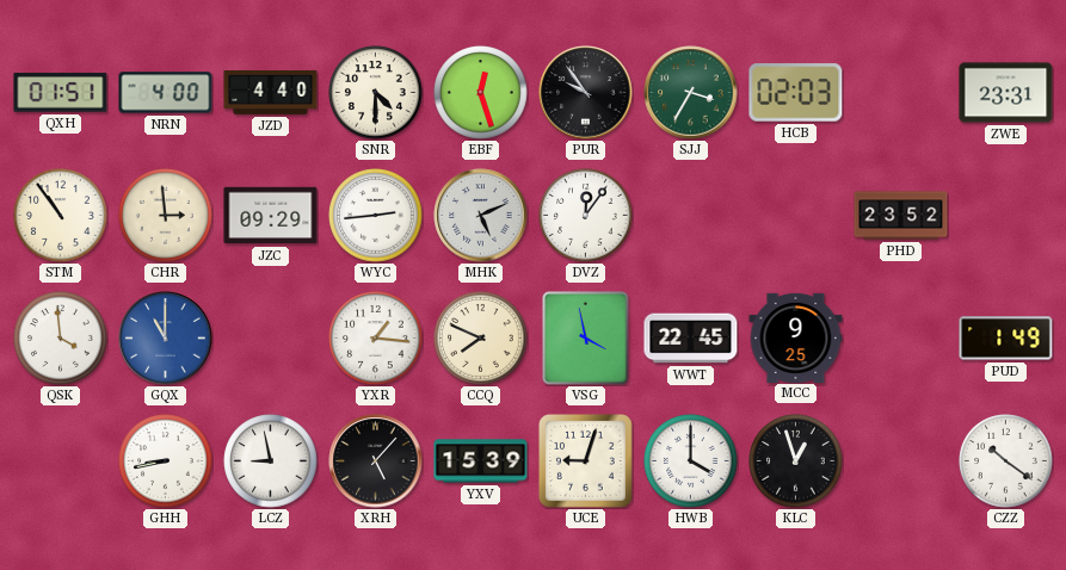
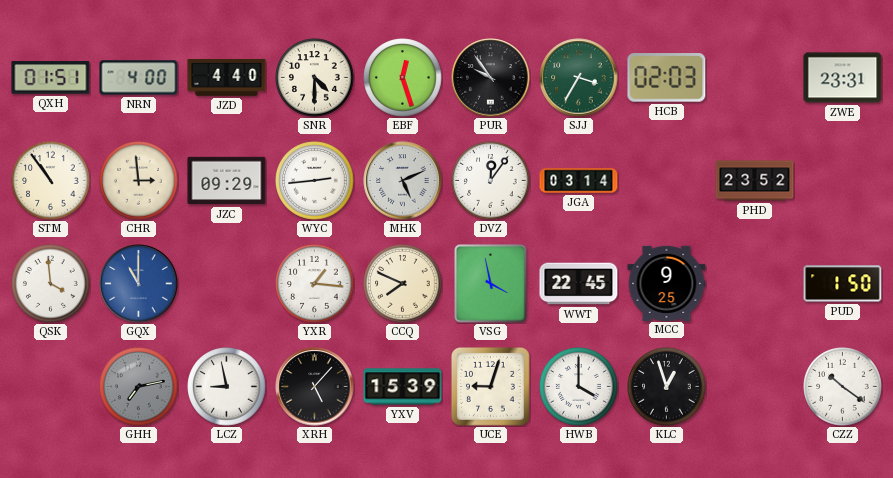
JGA: none -> 03:14
PUD: 1:49 -> 1:50
GHH: 8:43 -> 7:13
GHH dial: white -> grey
